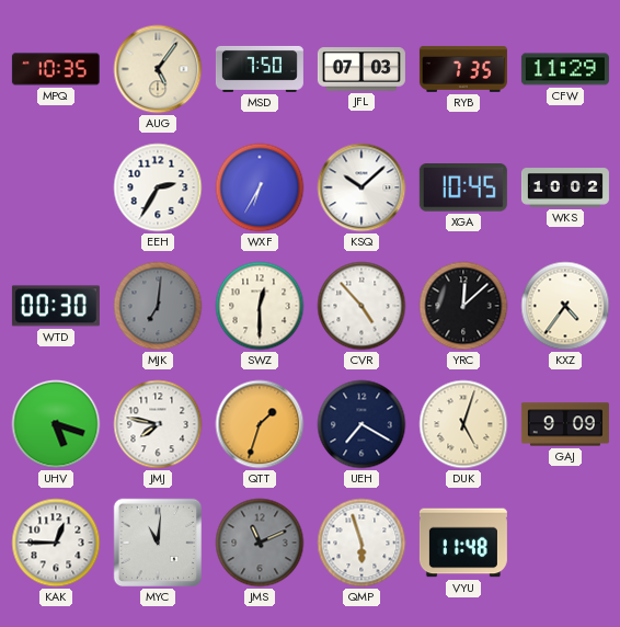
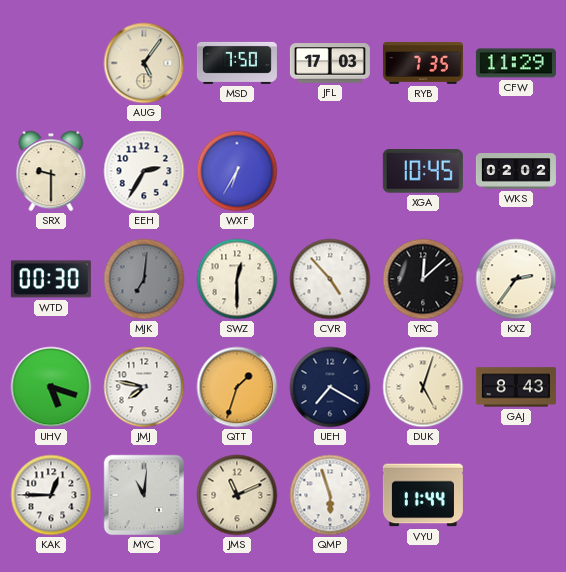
MPQ: 10:35 -> none
JFL: 07:03 -> 17:03
SRX: none -> 9:30
KSQ: 10:08 -> none
WKS: 10:02 -> 02:02
KXZ: 4:36 -> 2:36
GAJ: 9:09 -> 8:43
JMS dial: grey -> cream
VYU: 11:48 -> 11:44
